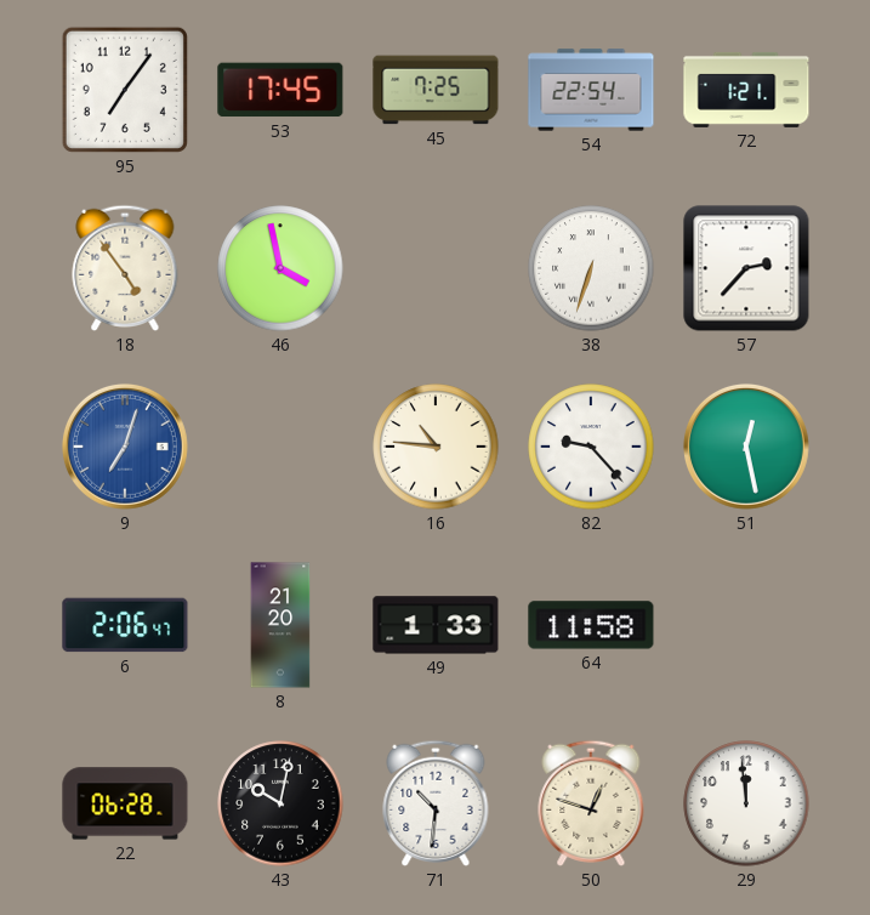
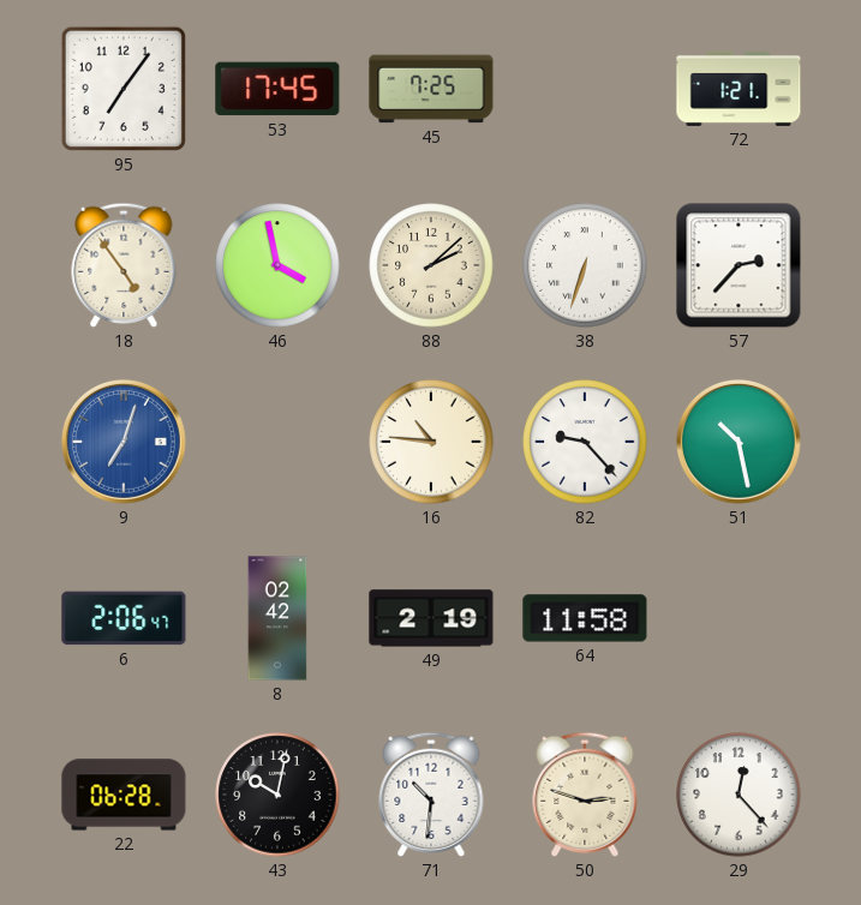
54: 22:54 -> none
88: none -> 2:08
51: 12:28 -> 10:28
8: 21:20 -> 02:42
49: 1:33 -> 2:19
50: 12:48 -> 2:48
29: 11:59 -> 12:23
